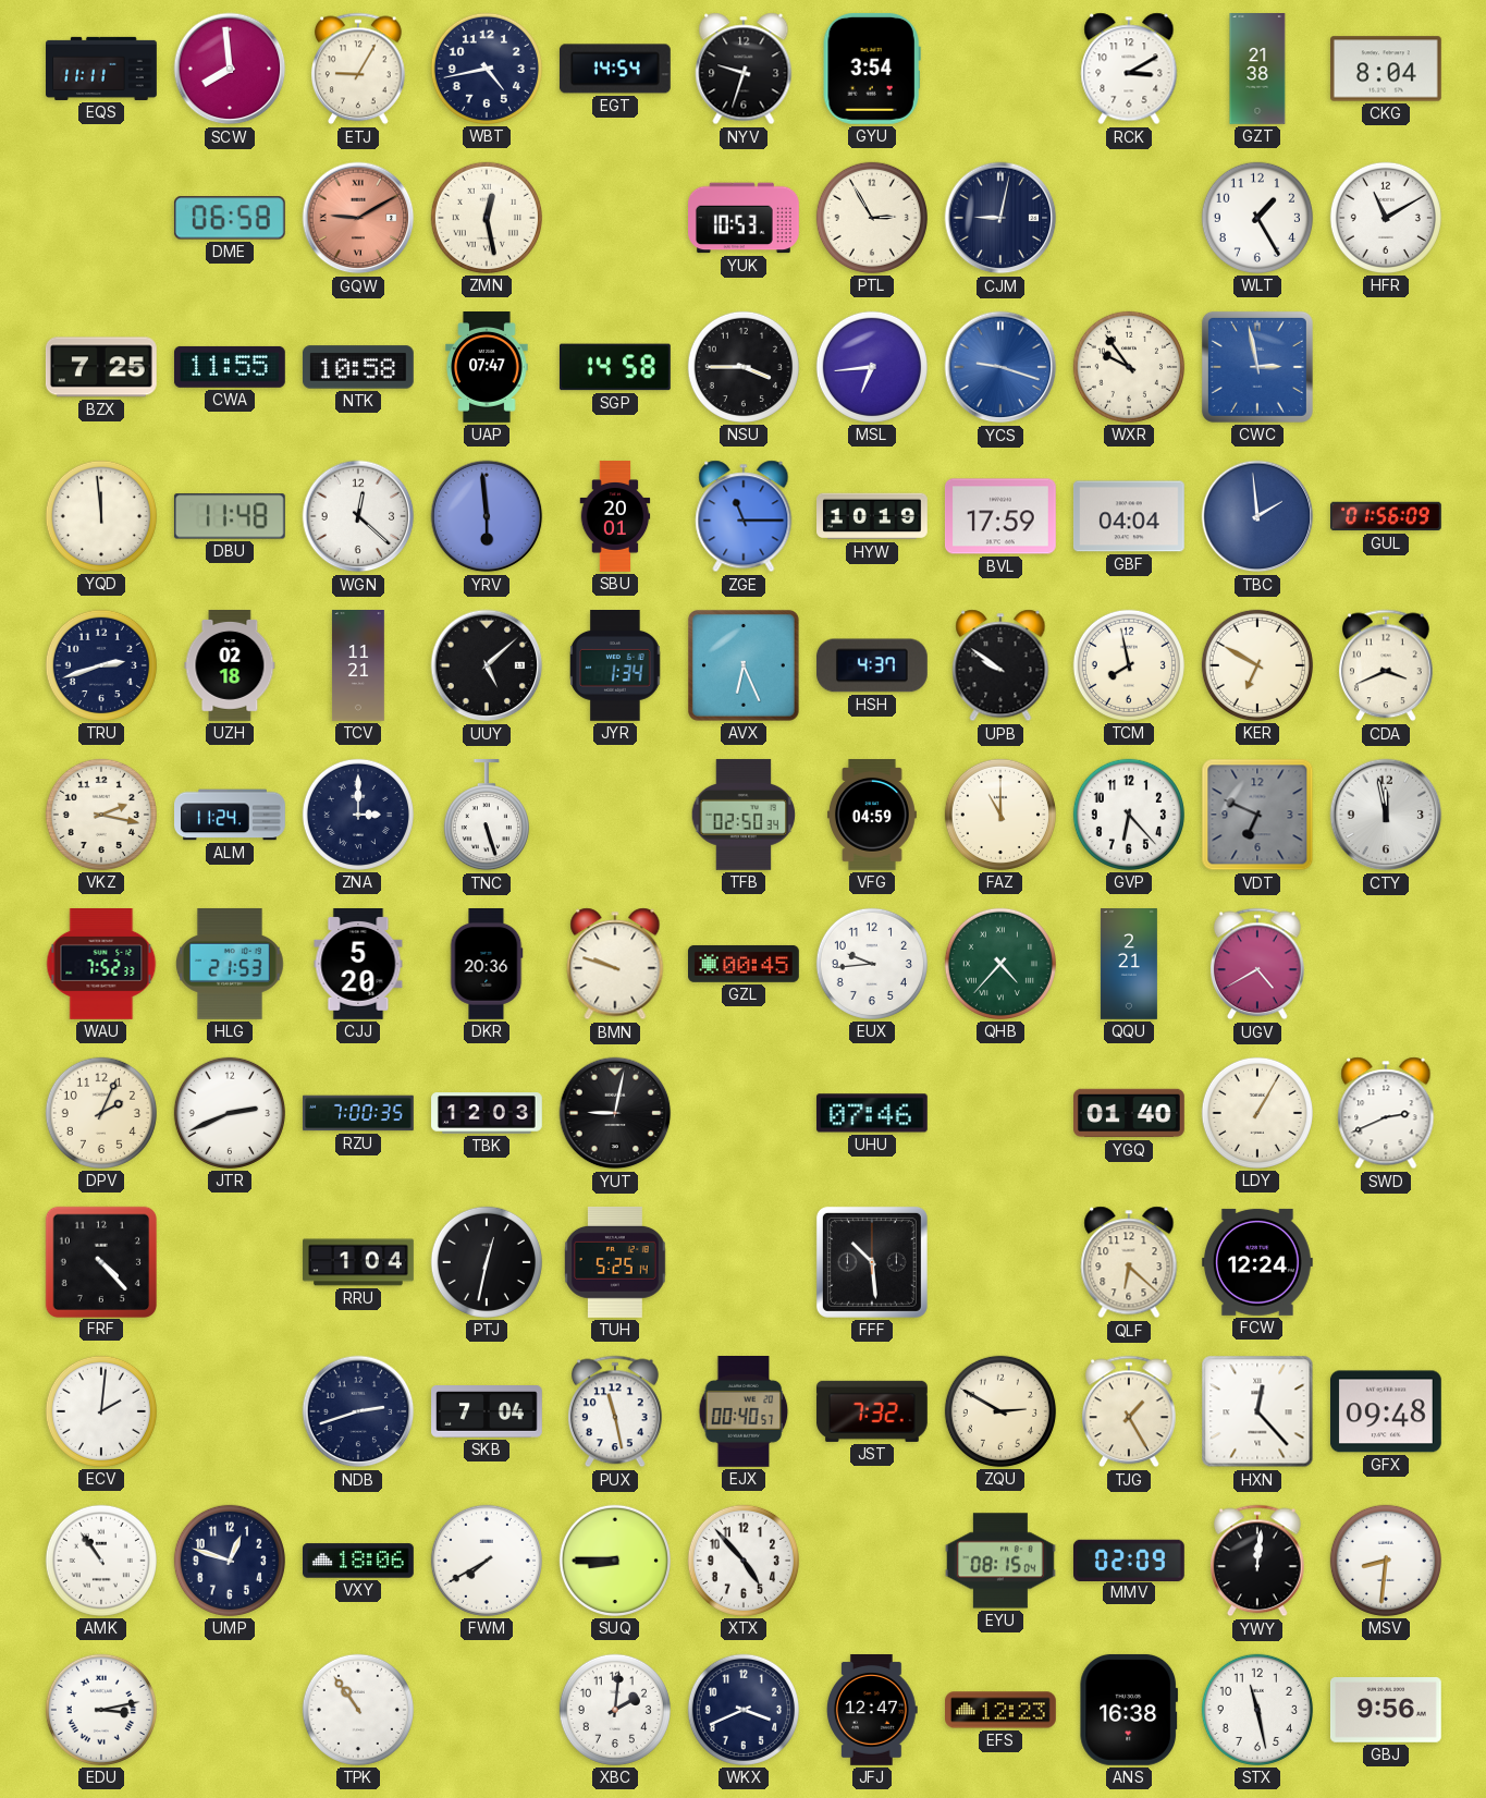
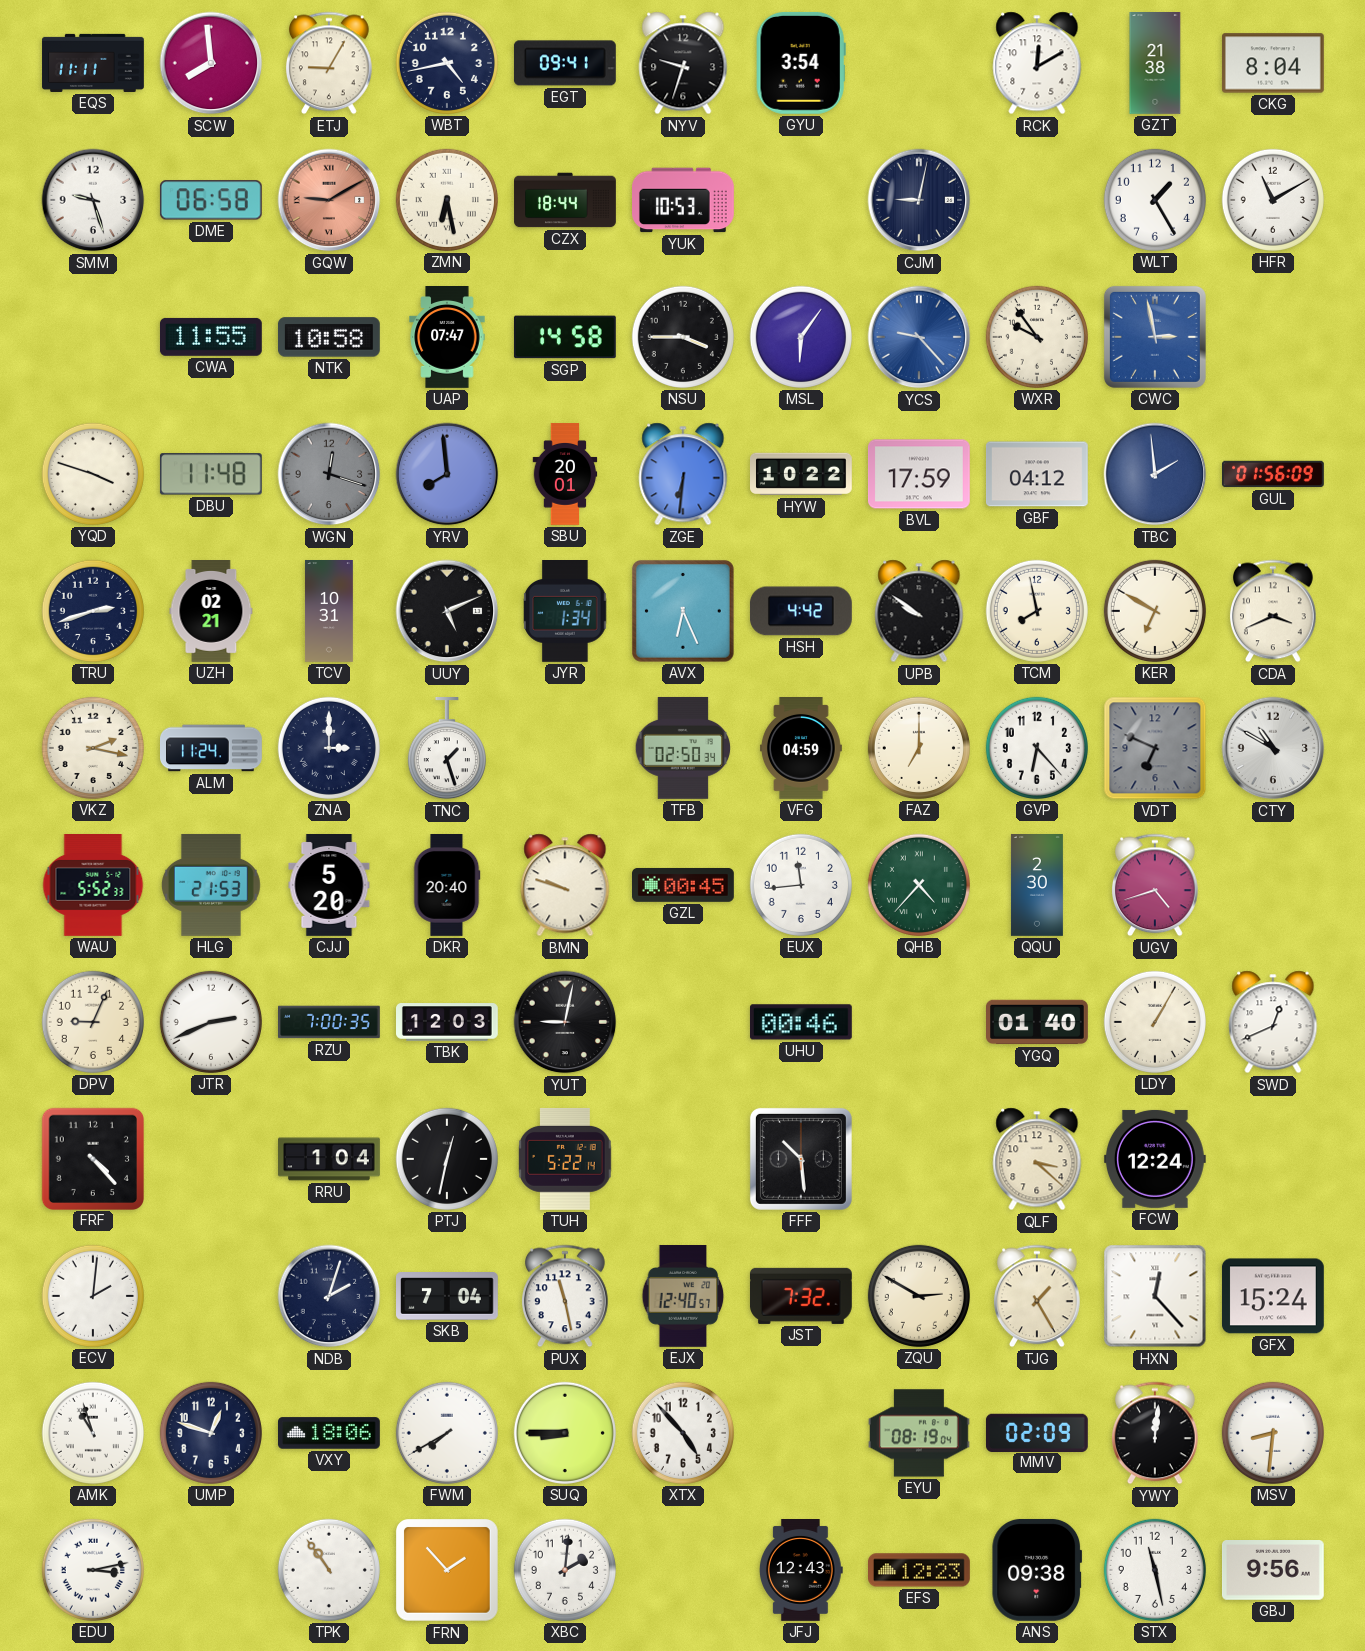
EGT: 14:54 -> 09:41
RCK: 3:10 -> 12:10
SMM: none -> 9:27
ZMN: 12:28 -> 6:28
CZX: none -> 18:44
PTL: 2:55 -> none
BZX: 7:25 -> none
MSL: 6:44 -> 6:06
YCS: 9:18 -> 9:23
YQD: 11:59 -> 3:48
WGN: 12:22 -> 12:18
WGN dial: white -> grey
YRV: 5:59 -> 7:59
ZGE: 11:15 -> 6:31
HYW: 10:19 -> 10:22
GBF: 04:04 -> 04:12
UZH: 02:18 -> 02:21
TCV: 11:21 -> 10:31
UUY: 5:08 -> 5:11
HSH: 4:37 -> 4:42
TNC: 5:27 -> 1:27
FAZ: 11:00 -> 7:00
CTY: 11:58 -> 10:50
WAU: 7:52 -> 5:52
DKR: 20:36 -> 20:40
EUX: 9:44 -> 11:44
QQU: 2:21 -> 2:30
UGV: 4:40 -> 4:42
DPV: 2:04 -> 9:04
UHU: 07:46 -> 00:46
SWD: 2:41 -> 12:41
TUH: 5:25 -> 5:22
QLF: 6:22 -> 3:22
NDB: 2:42 -> 2:03
EJX: 00:40 -> 12:40
GFX: 09:48 -> 15:24
AMK: 10:54 -> 10:57
EYU: 08:15 -> 08:19
FRN: none -> 1:53
WKX: 3:41 -> none
JFJ: 12:47 -> 12:43
ANS: 16:38 -> 09:38
